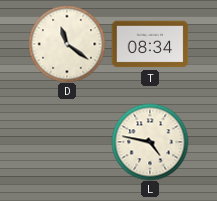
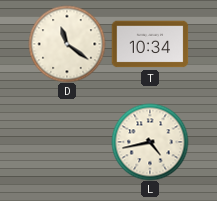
T: 08:34 -> 10:34
L: 4:47 -> 4:43
